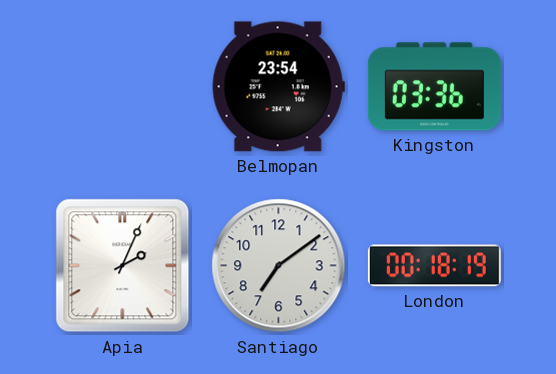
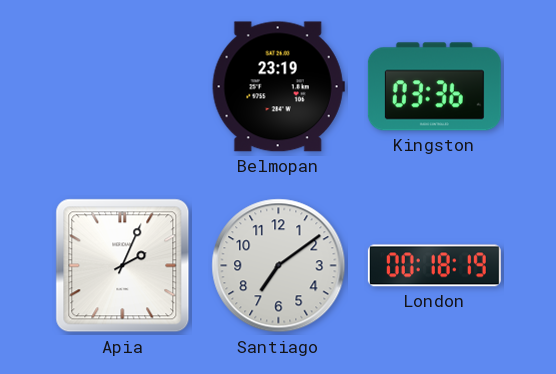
Belmopan: 23:54 -> 23:19
